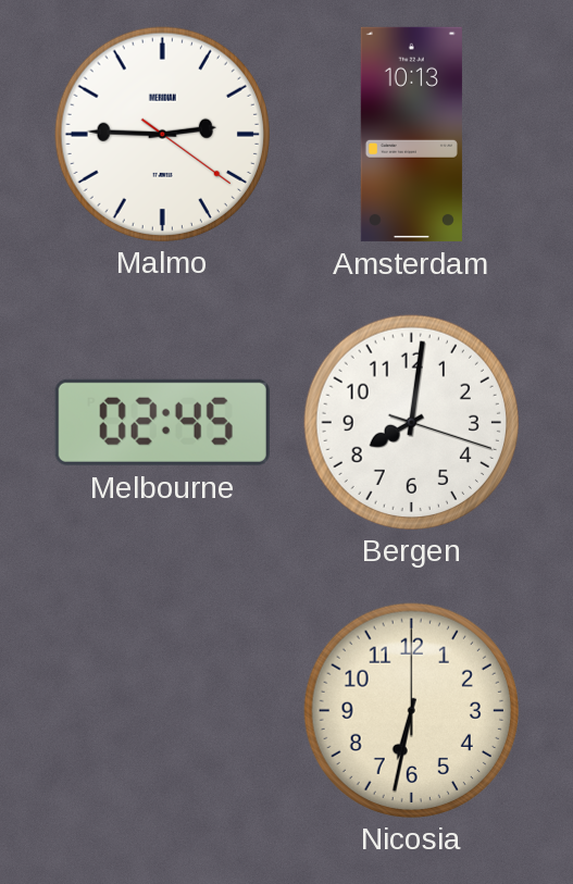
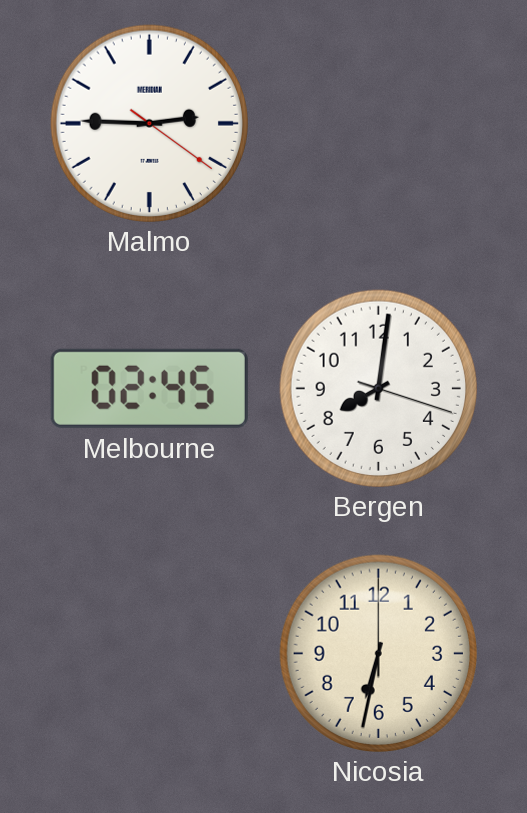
Amsterdam: 10:13 -> none
